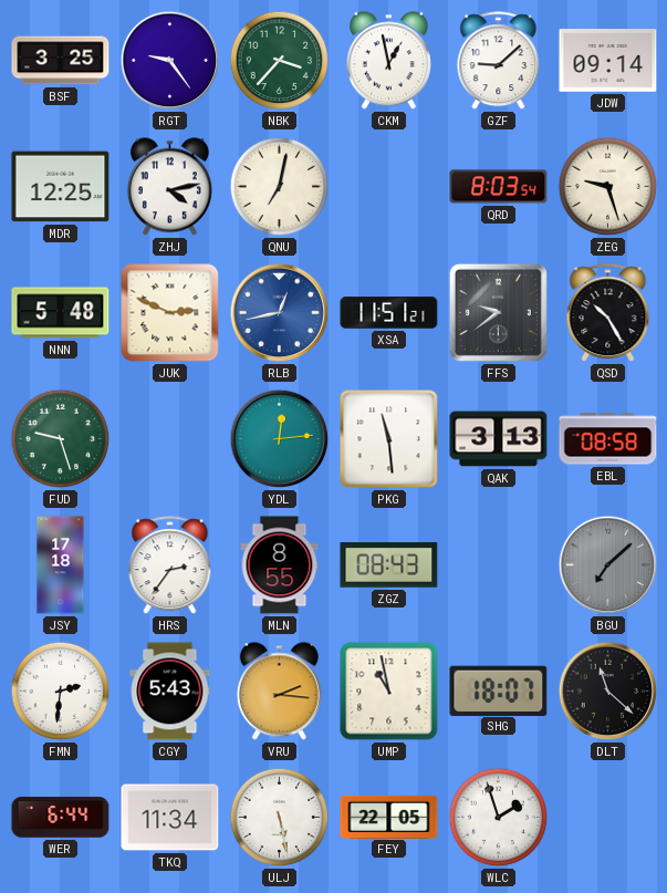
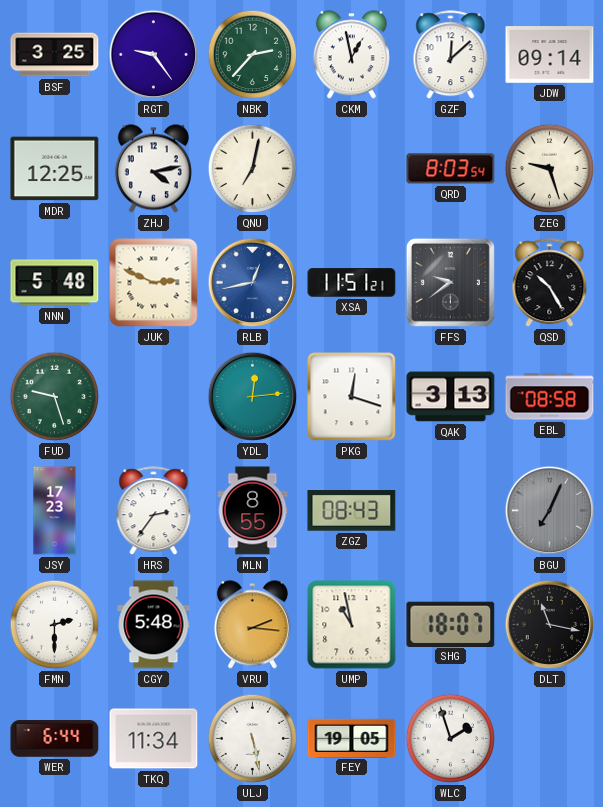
NBK: 3:37 -> 2:37
GZF: 9:08 -> 12:08
PKG: 11:29 -> 12:18
JSY: 17:18 -> 17:23
BGU: 7:08 -> 7:04
FMN: 2:31 -> 2:30
CGY: 5:43 -> 5:48
DLT: 11:22 -> 11:17
FEY: 22:05 -> 19:05
